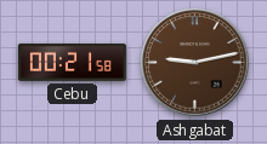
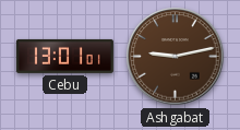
Cebu: 00:21 -> 13:01
